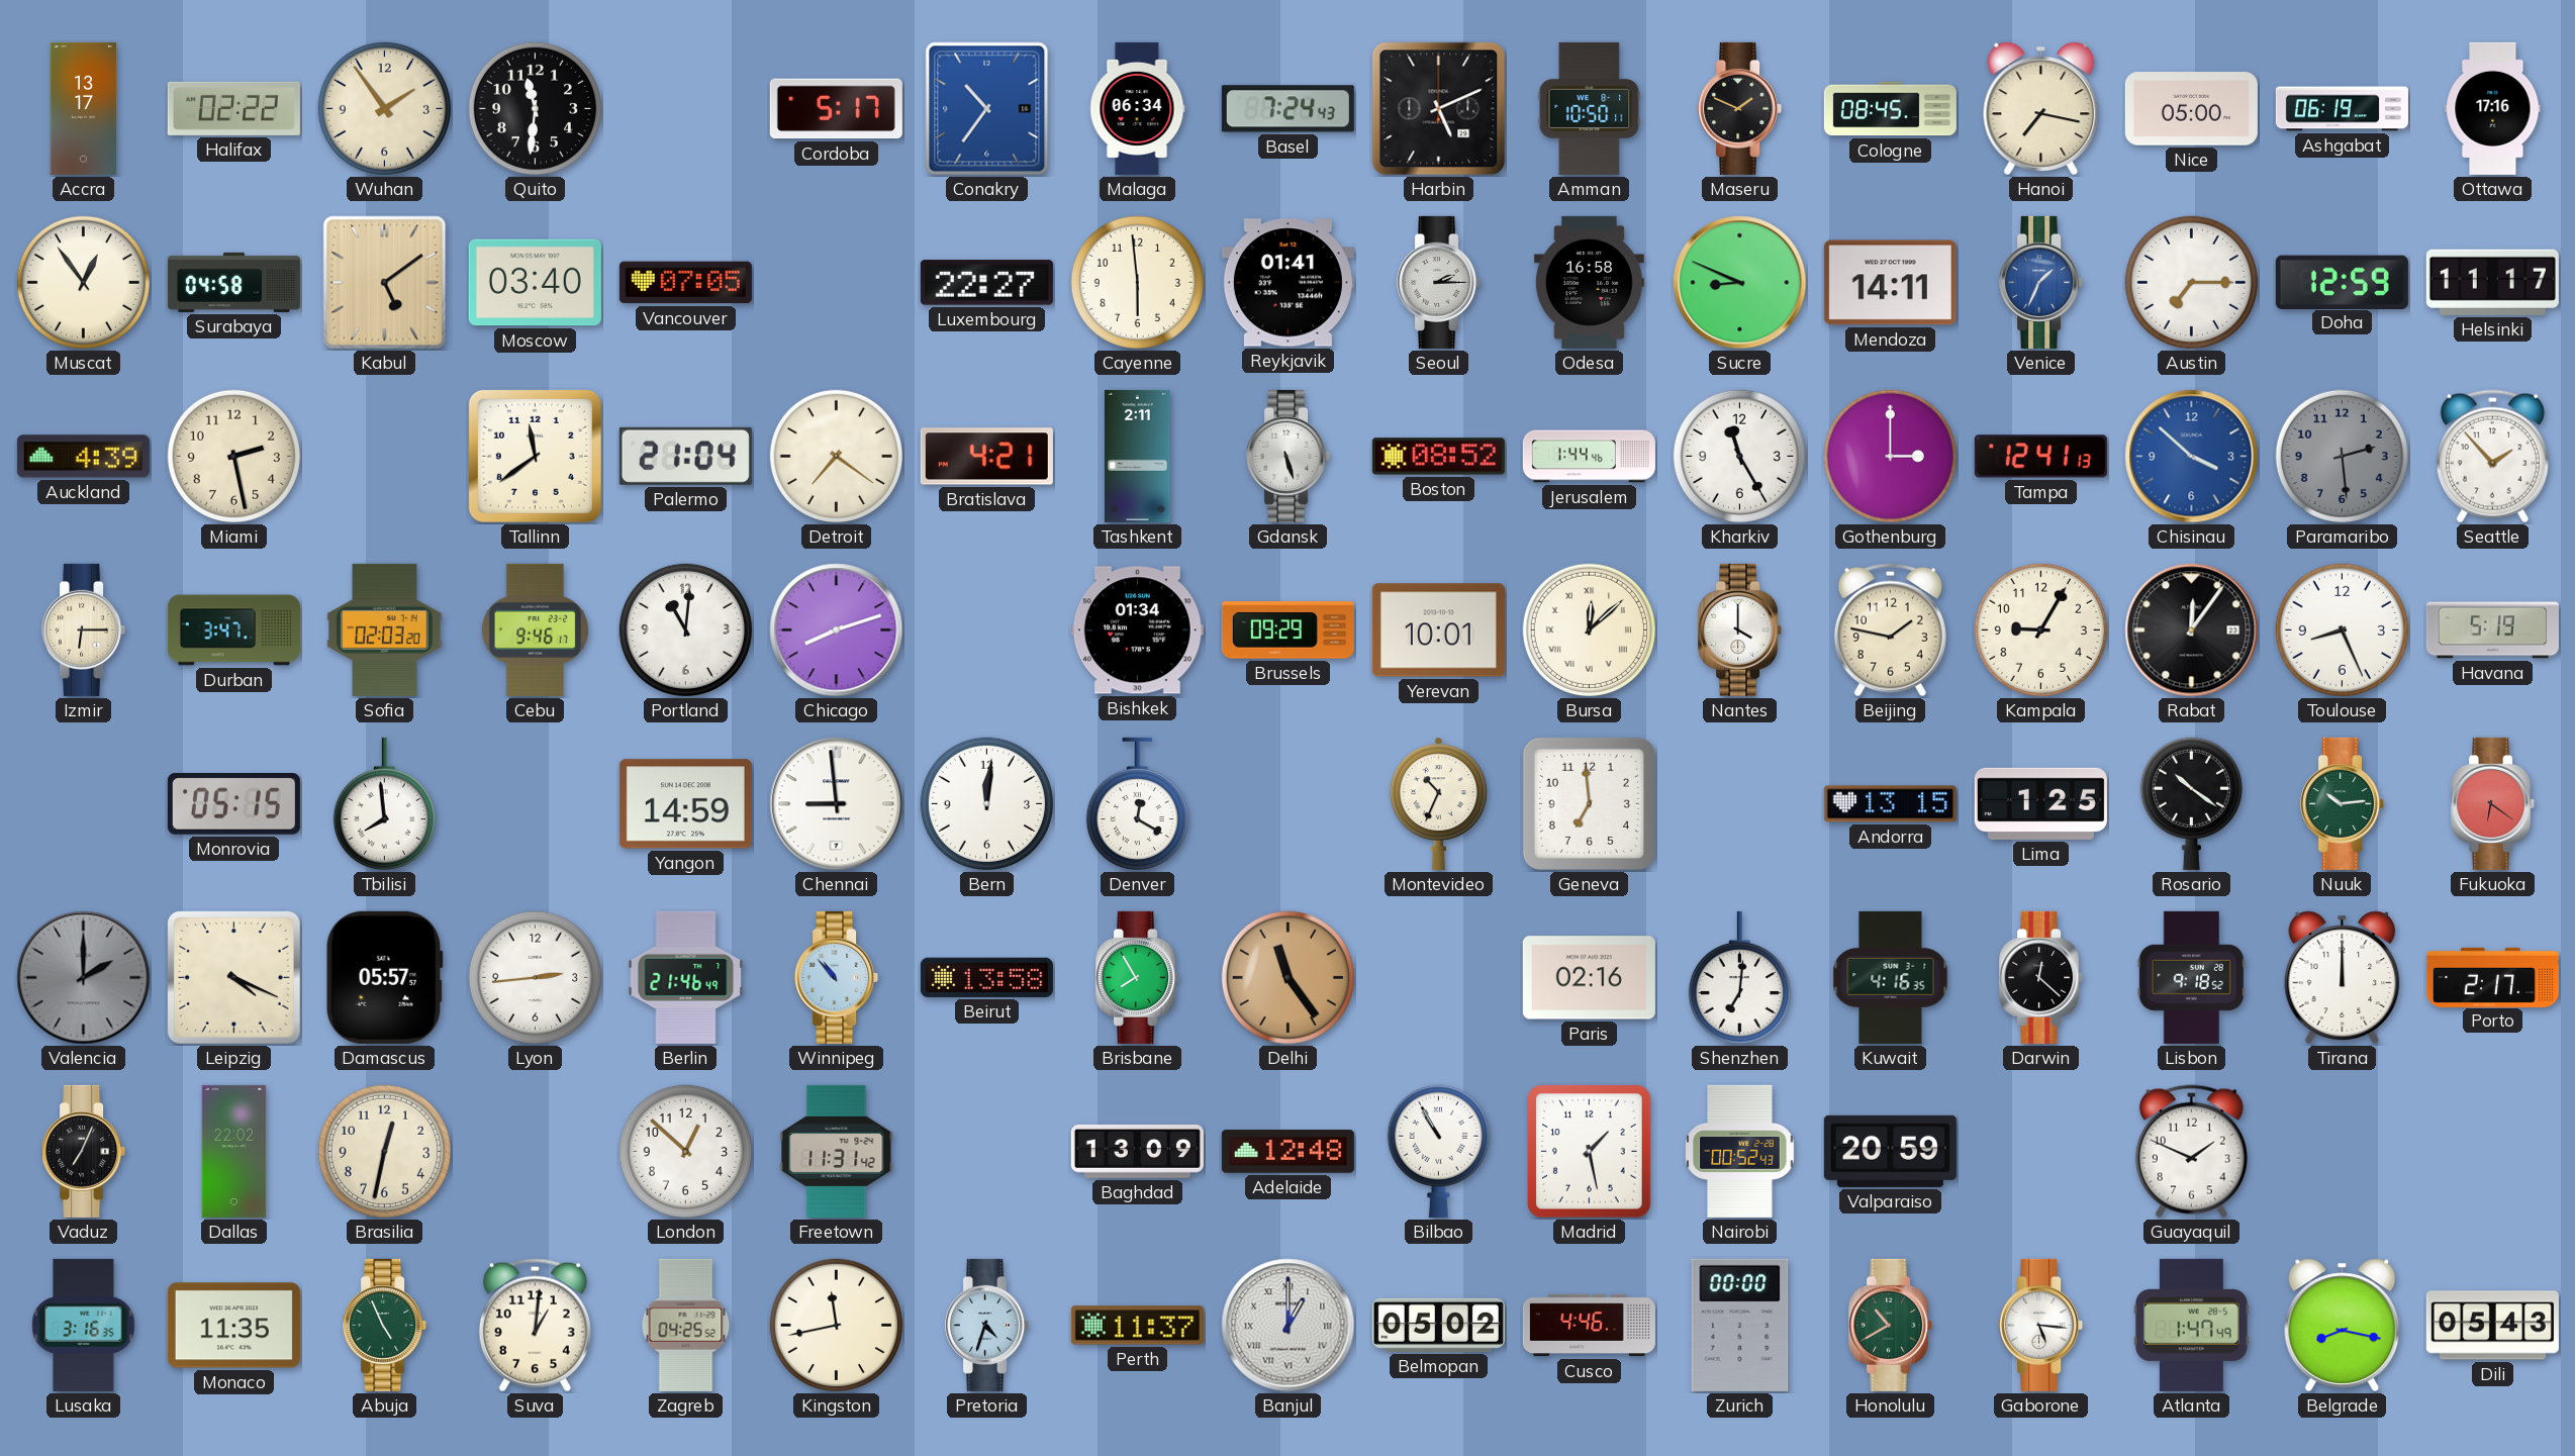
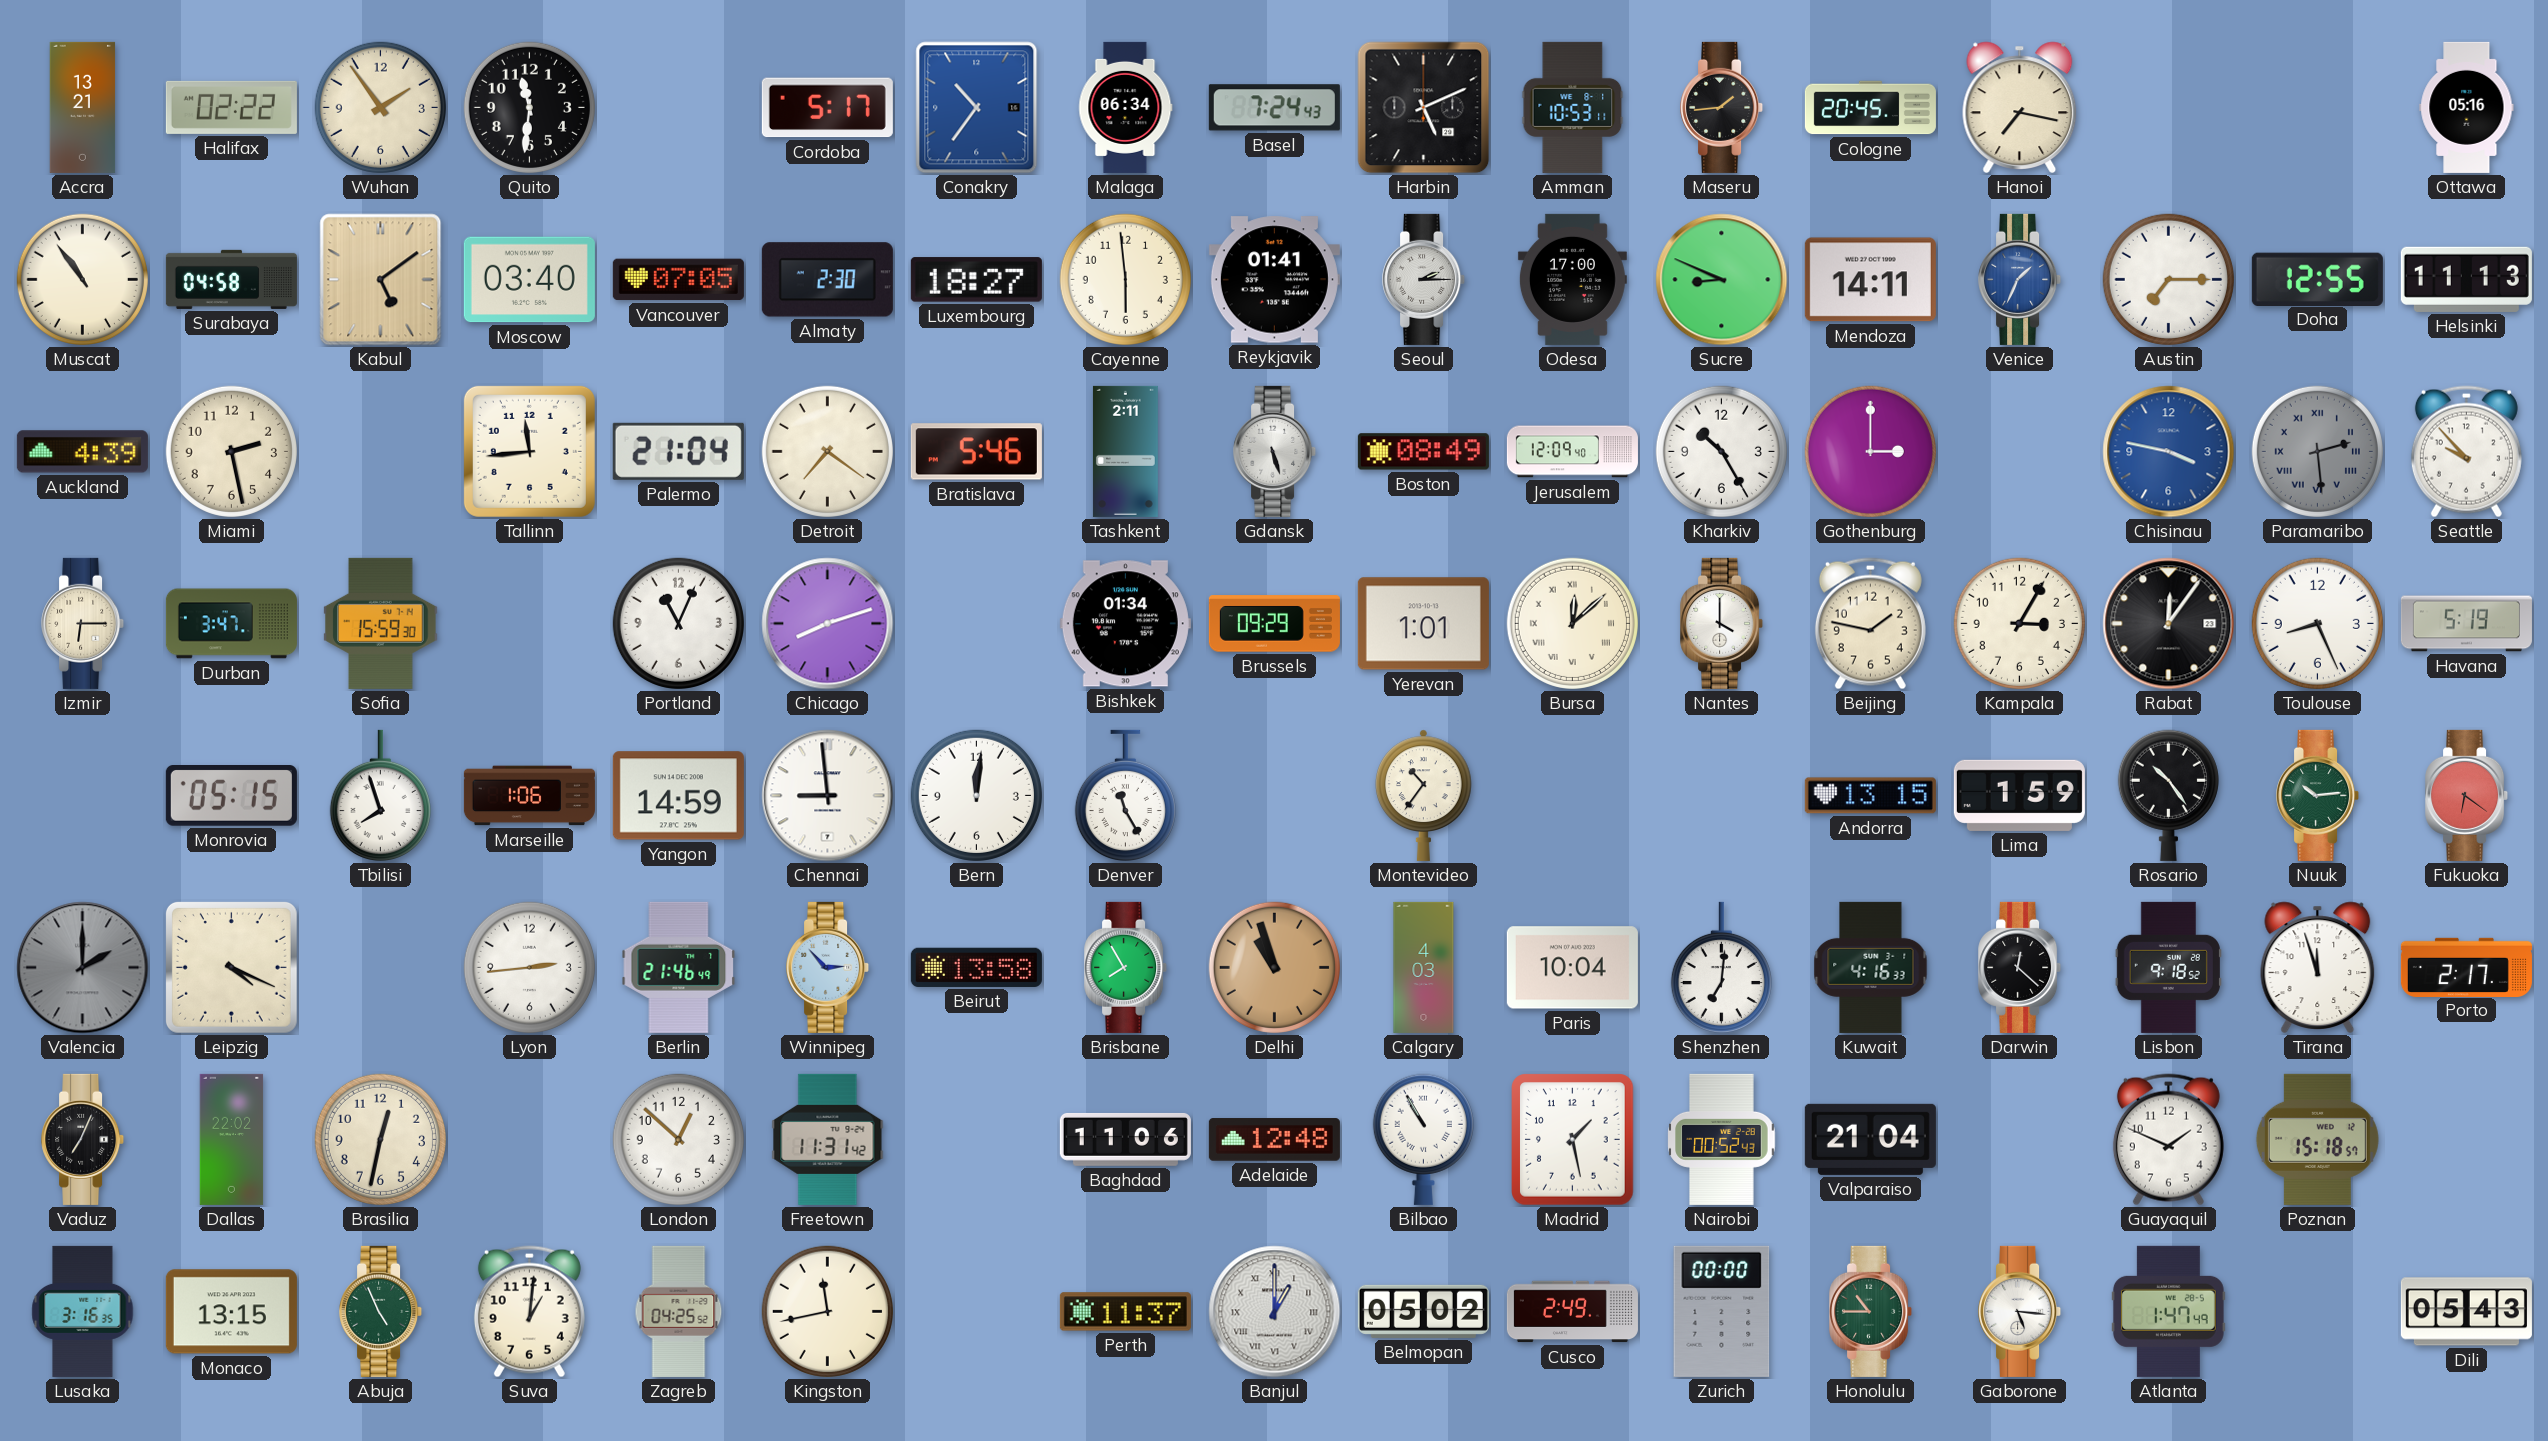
Accra: 13:17 -> 13:21
Amman: 10:50 -> 10:53
Maseru: 1:49 -> 1:44
Cologne: 08:45 -> 20:45
Nice: 05:00 -> none
Ashgabat: 06:19 -> none
Ottawa: 17:16 -> 05:16
Muscat: 12:54 -> 10:54
Almaty: none -> 2:30
Luxembourg: 22:27 -> 18:27
Odesa: 16:58 -> 17:00
Doha: 12:59 -> 12:55
Helsinki: 11:17 -> 11:13
Tallinn: 11:39 -> 11:44
Bratislava: 4:21 -> 5:46
Boston: 08:52 -> 08:49
Jerusalem: 1:44 -> 12:09
Kharkiv: 11:25 -> 10:25
Tampa: 12:41 -> none
Chisinau: 3:52 -> 3:47
Paramaribo numerals: Arabic -> Roman
Seattle: 1:53 -> 9:53
Sofia: 02:03 -> 15:59
Cebu: 9:46 -> none
Portland: 11:01 -> 11:04
Yerevan: 10:01 -> 1:01
Kampala: 9:05 -> 3:05
Tbilisi: 7:59 -> 7:57
Marseille: none -> 1:06
Denver: 12:20 -> 11:25
Montevideo: 10:34 -> 10:36
Geneva: 6:59 -> none
Lima: 1:25 -> 1:59
Rosario: 10:21 -> 10:24
Damascus: 05:57 -> none
Winnipeg: 10:53 -> 2:53
Delhi: 11:24 -> 10:57
Calgary: none -> 4:03
Paris: 02:16 -> 10:04
Kuwait: 4:16:35 -> 4:16:33
Tirana: 12:00 -> 11:57
Baghdad: 13:09 -> 11:06
Valparaiso: 20:59 -> 21:04
Poznan: none -> 15:18
Monaco: 11:35 -> 13:15
Pretoria: 4:33 -> none
Cusco: 4:46 -> 2:49
Honolulu: 10:40 -> 10:45
Belgrade: 8:17 -> none
